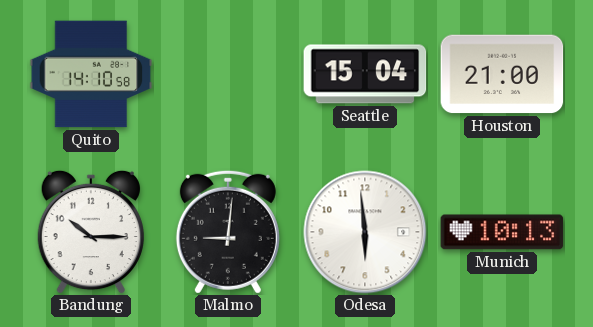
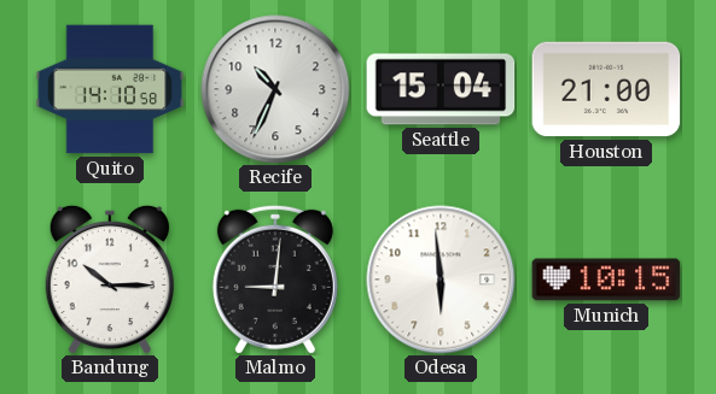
Recife: none -> 10:34
Munich: 10:13 -> 10:15
